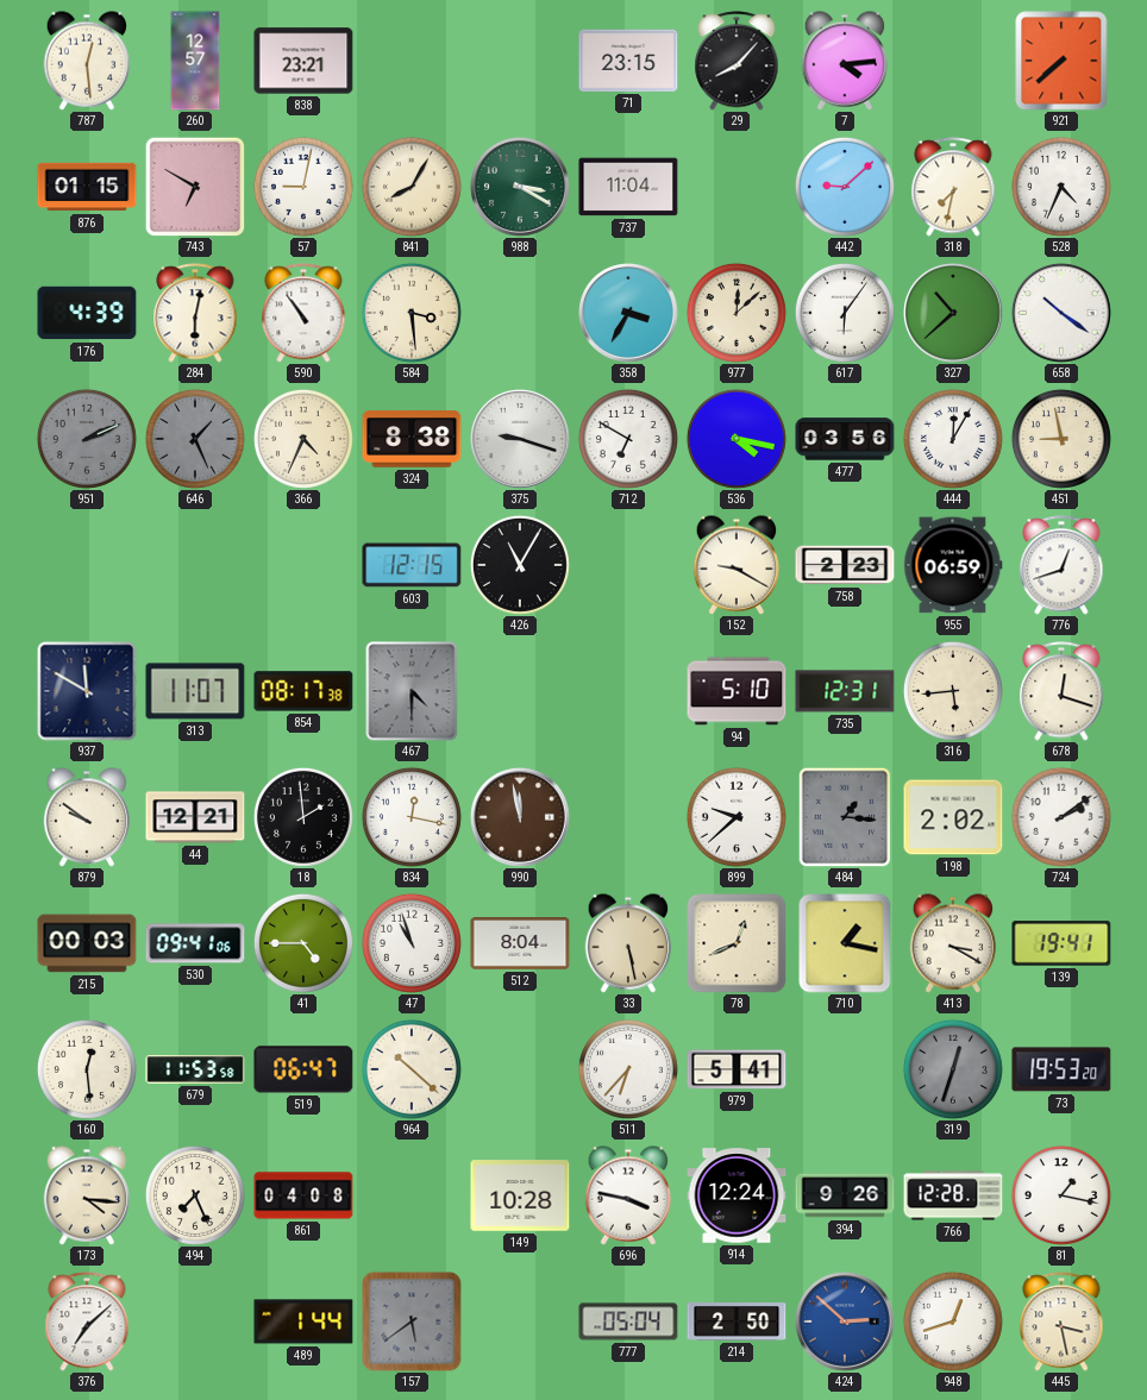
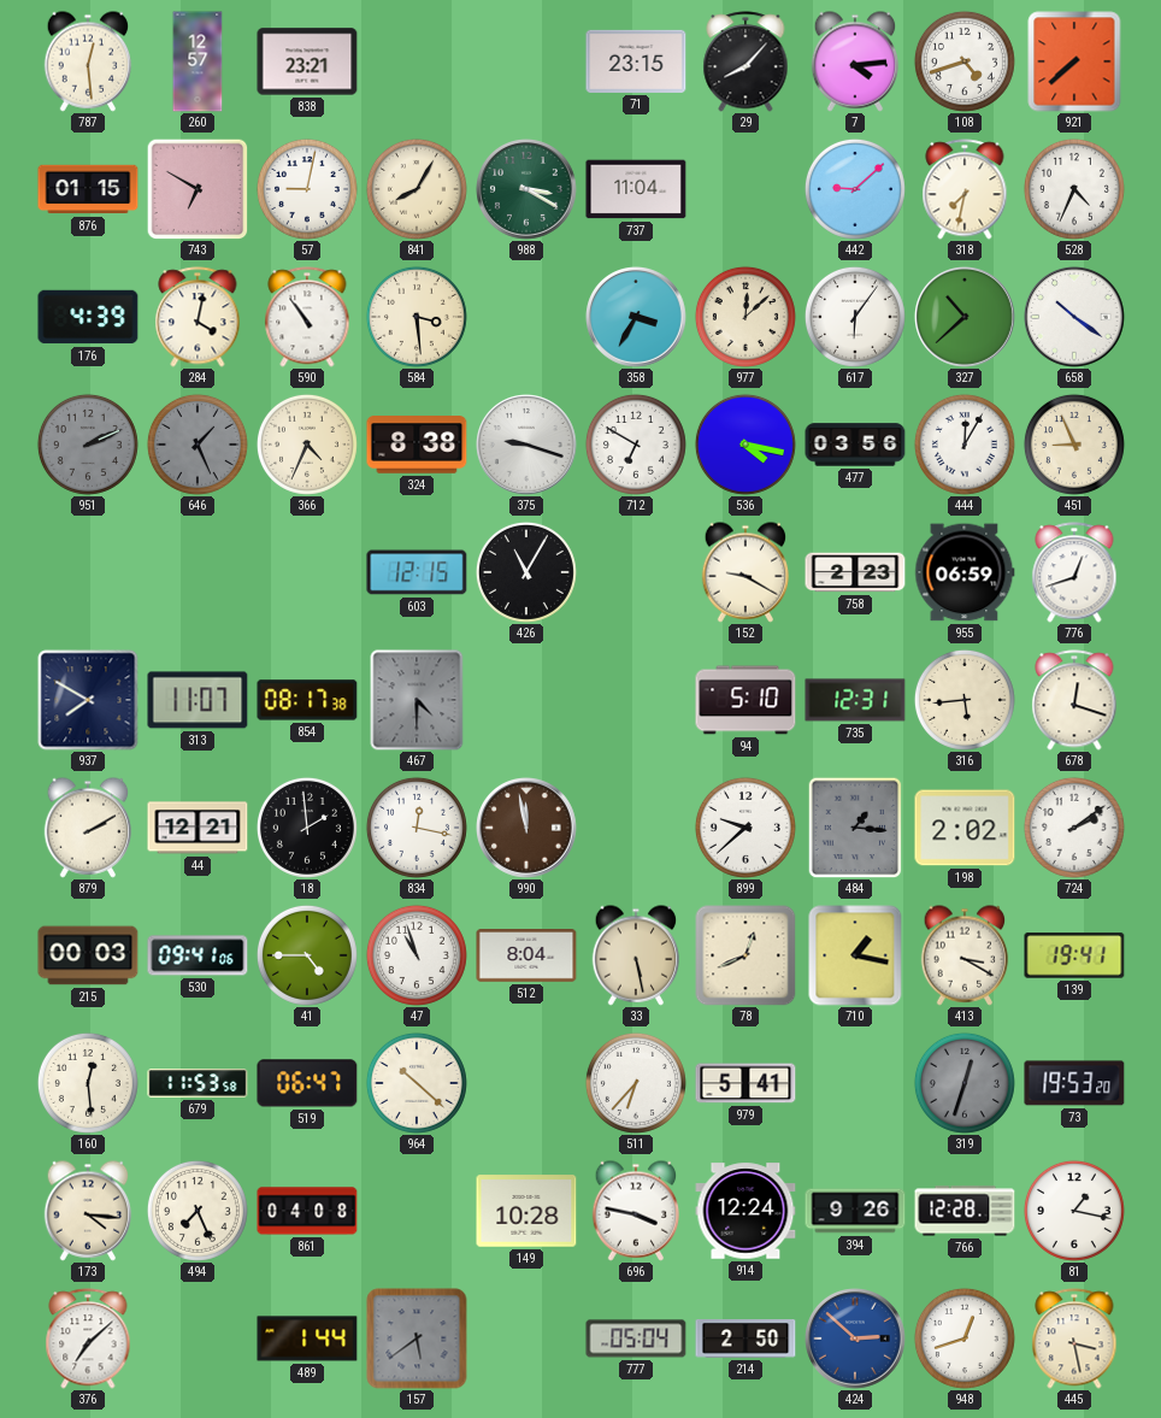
108: none -> 4:42
284: 6:02 -> 4:02
451: 8:58 -> 8:56
937: 11:50 -> 7:50
879: 9:51 -> 2:10
